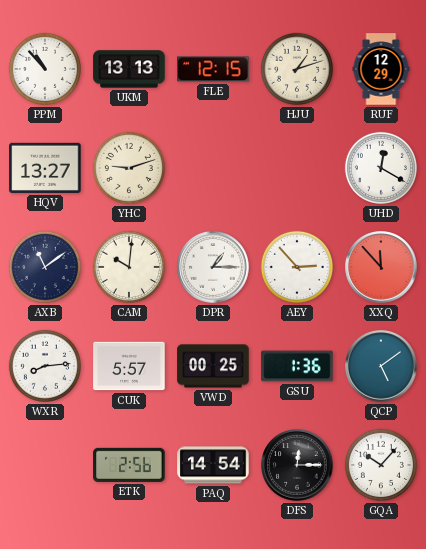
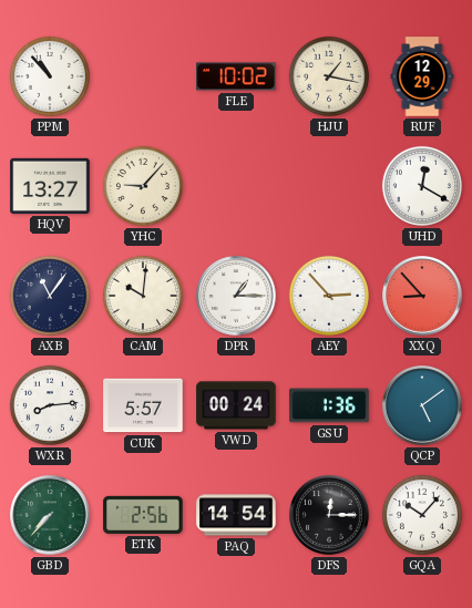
UKM: 13:13 -> none
FLE: 12:15 -> 10:02
HJU: 1:12 -> 1:17
YHC: 9:12 -> 9:07
AXB: 11:09 -> 11:06
XXQ: 11:53 -> 8:53
VWD: 00:25 -> 00:24
GBD: none -> 7:37
